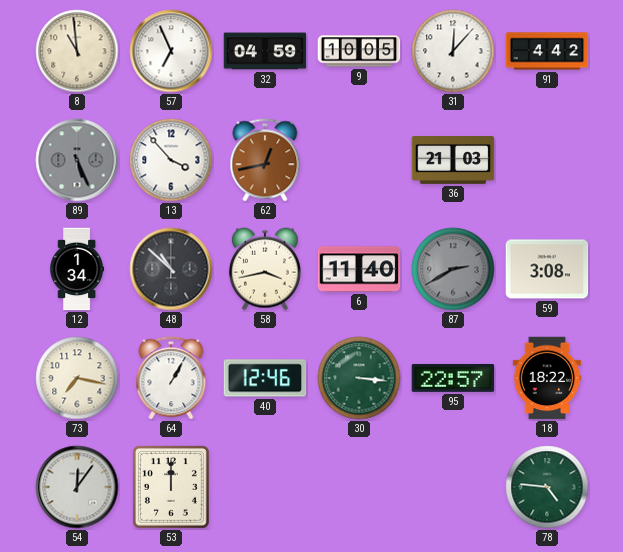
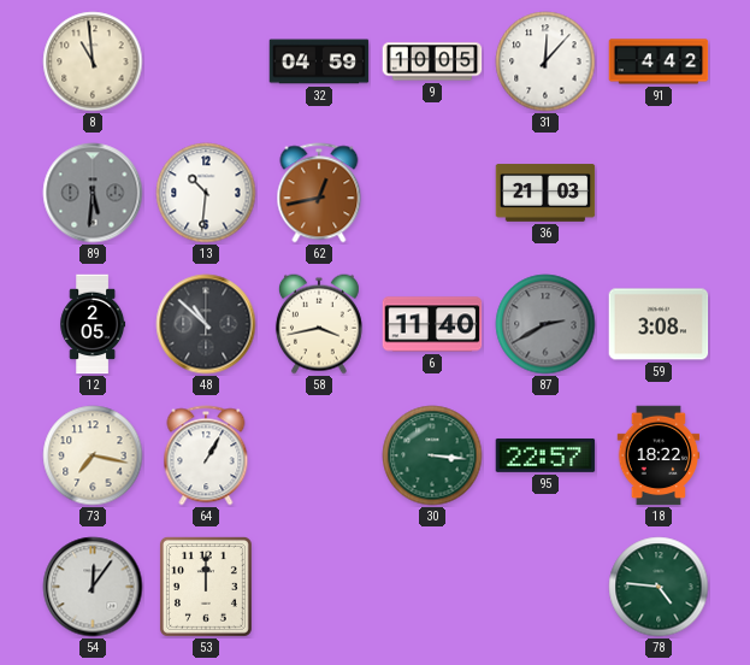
57: 6:56 -> none
89: 5:26 -> 5:31
13: 3:53 -> 10:31
12: 1:34 -> 2:05
40: 12:46 -> none
